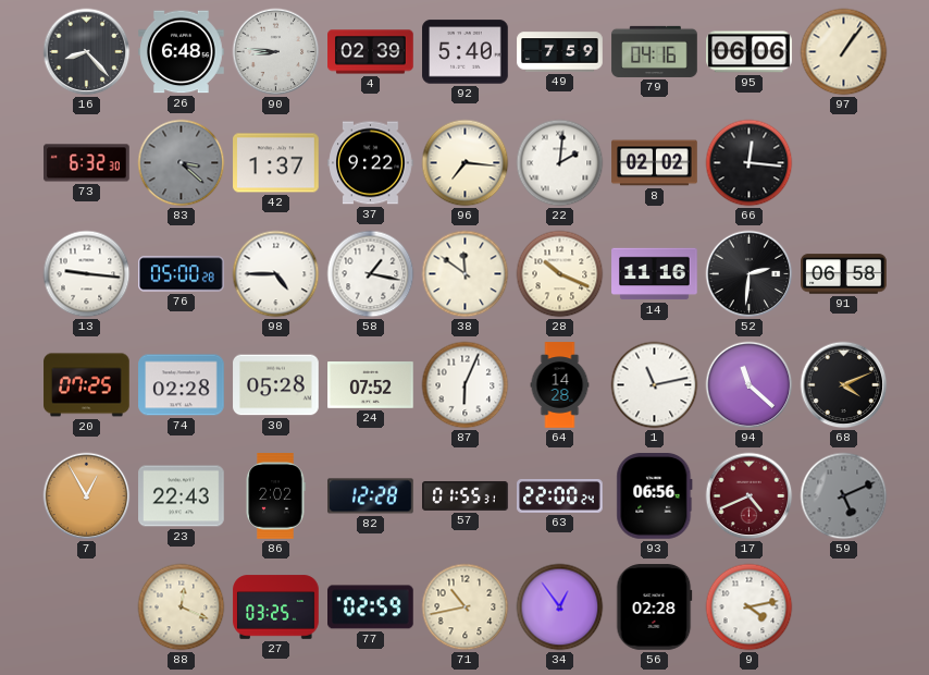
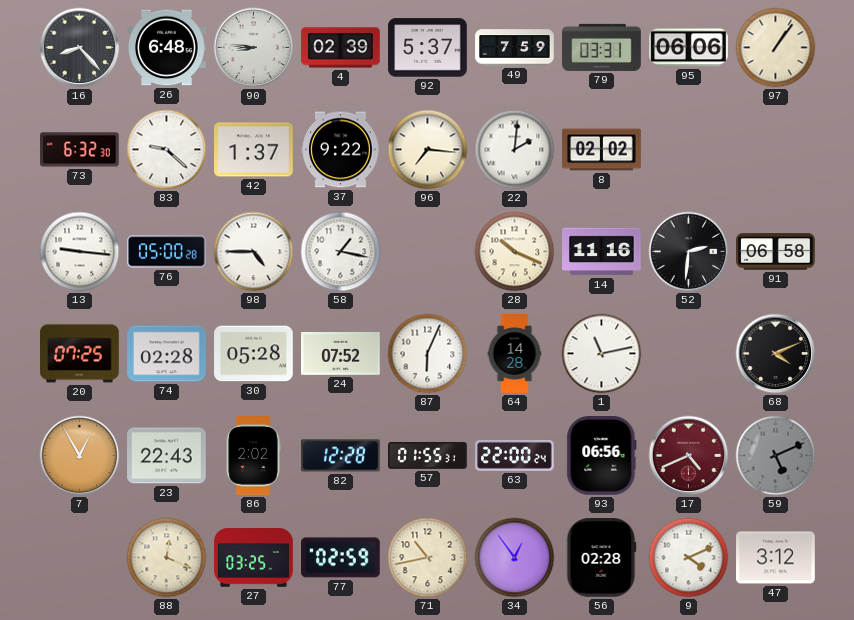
92: 5:40 -> 5:37
79: 04:16 -> 03:31
83: 3:22 -> 9:22
83 dial: grey -> white
66: 12:16 -> none
38: 11:51 -> none
94: 11:22 -> none
9: 4:13 -> 4:11
47: none -> 3:12
